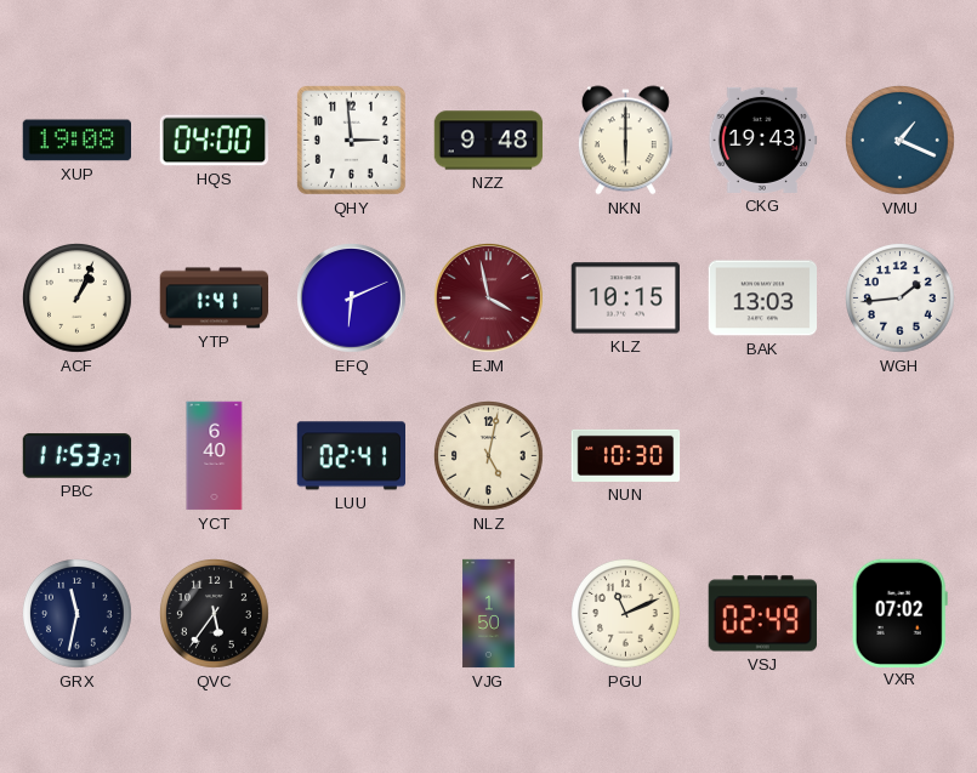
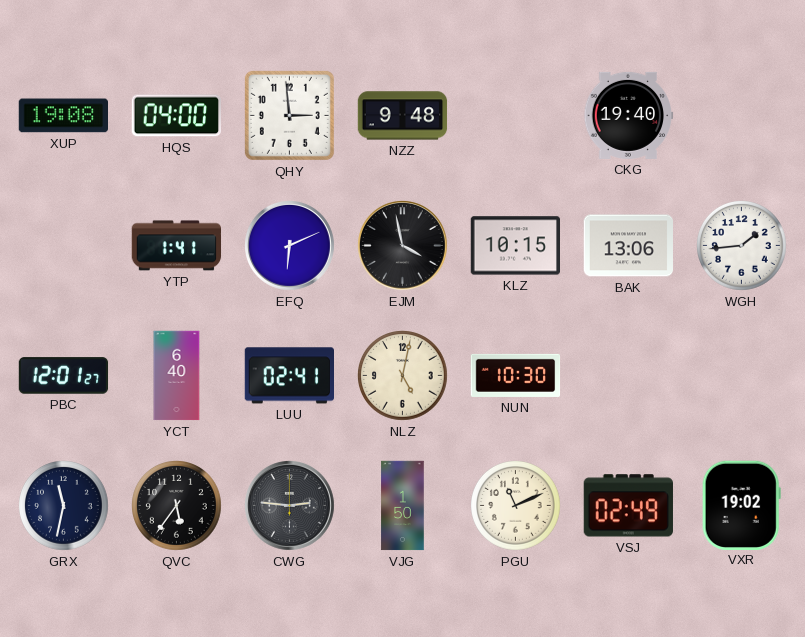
NKN: 6:00 -> none
CKG: 19:43 -> 19:40
VMU: 1:19 -> none
ACF: 1:04 -> none
EJM dial: burgundy -> black
BAK: 13:03 -> 13:06
PBC: 11:53 -> 12:01
CWG: none -> 2:46
VXR: 07:02 -> 19:02
